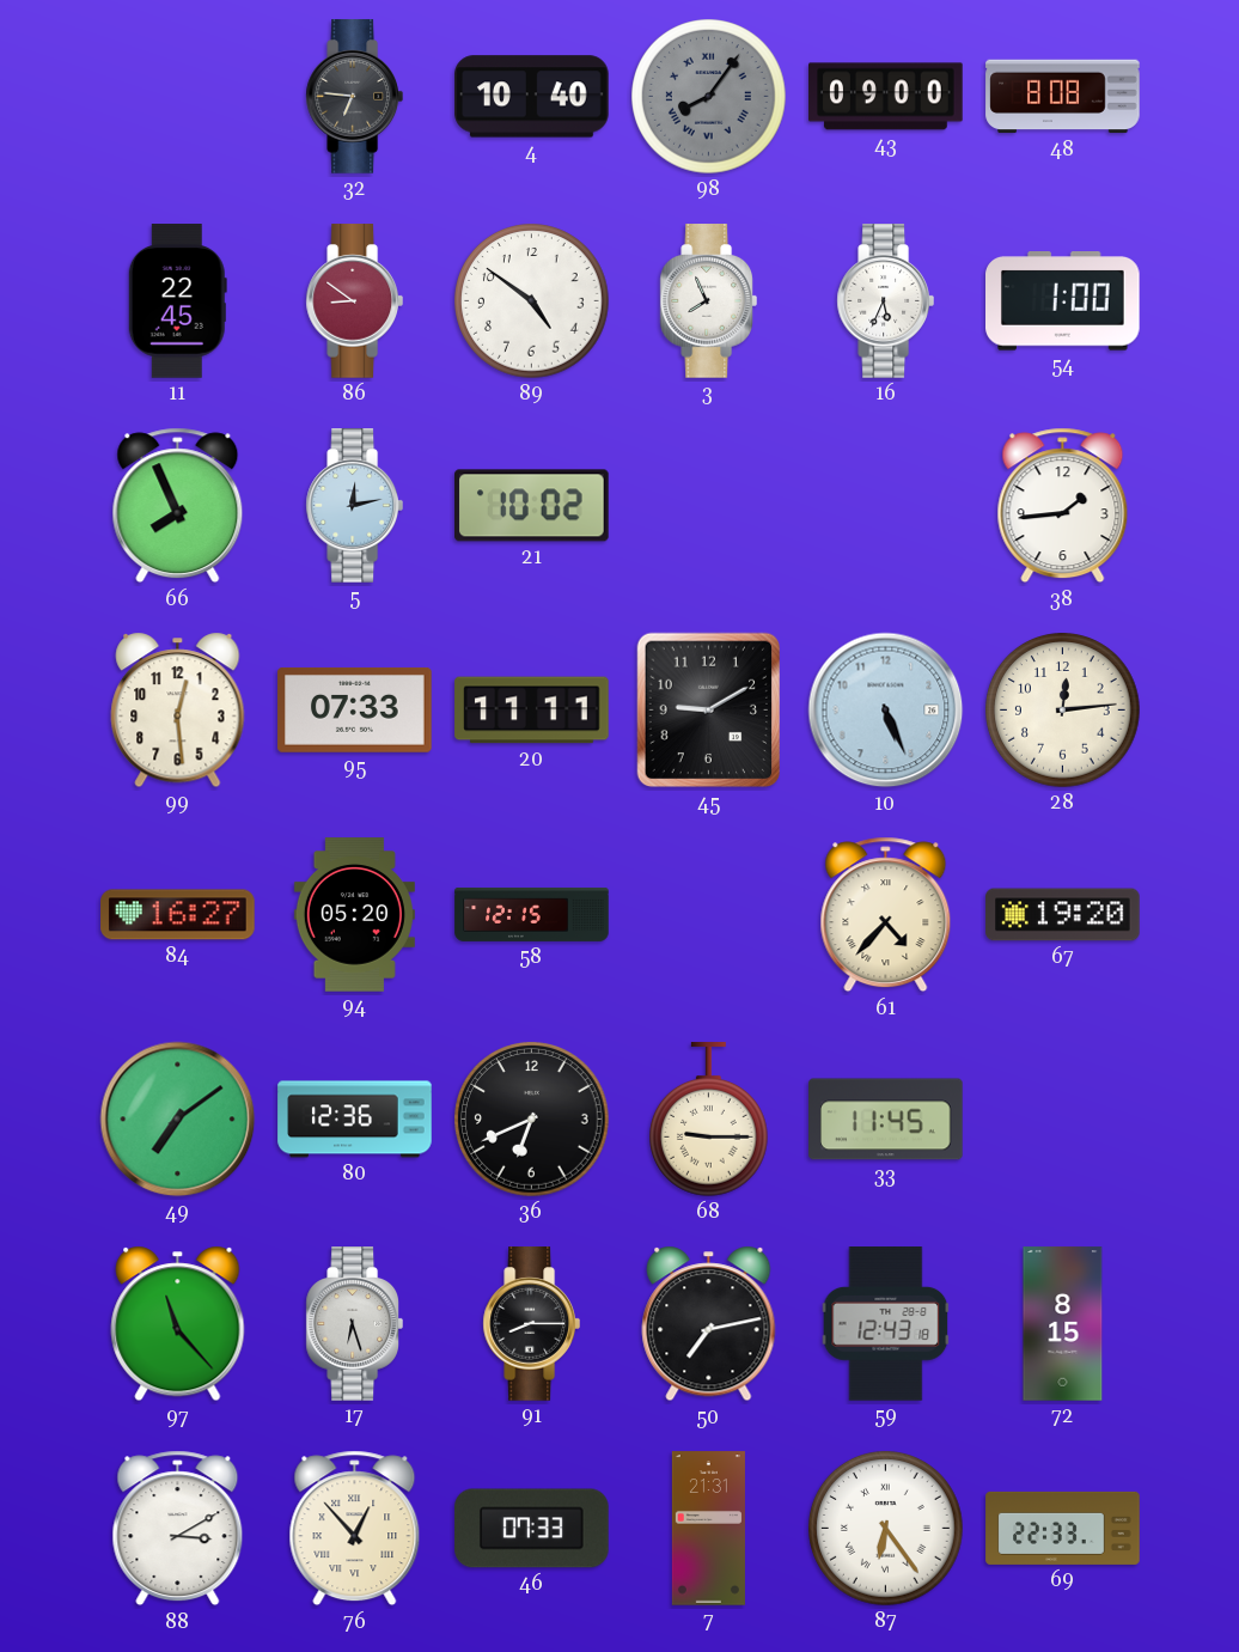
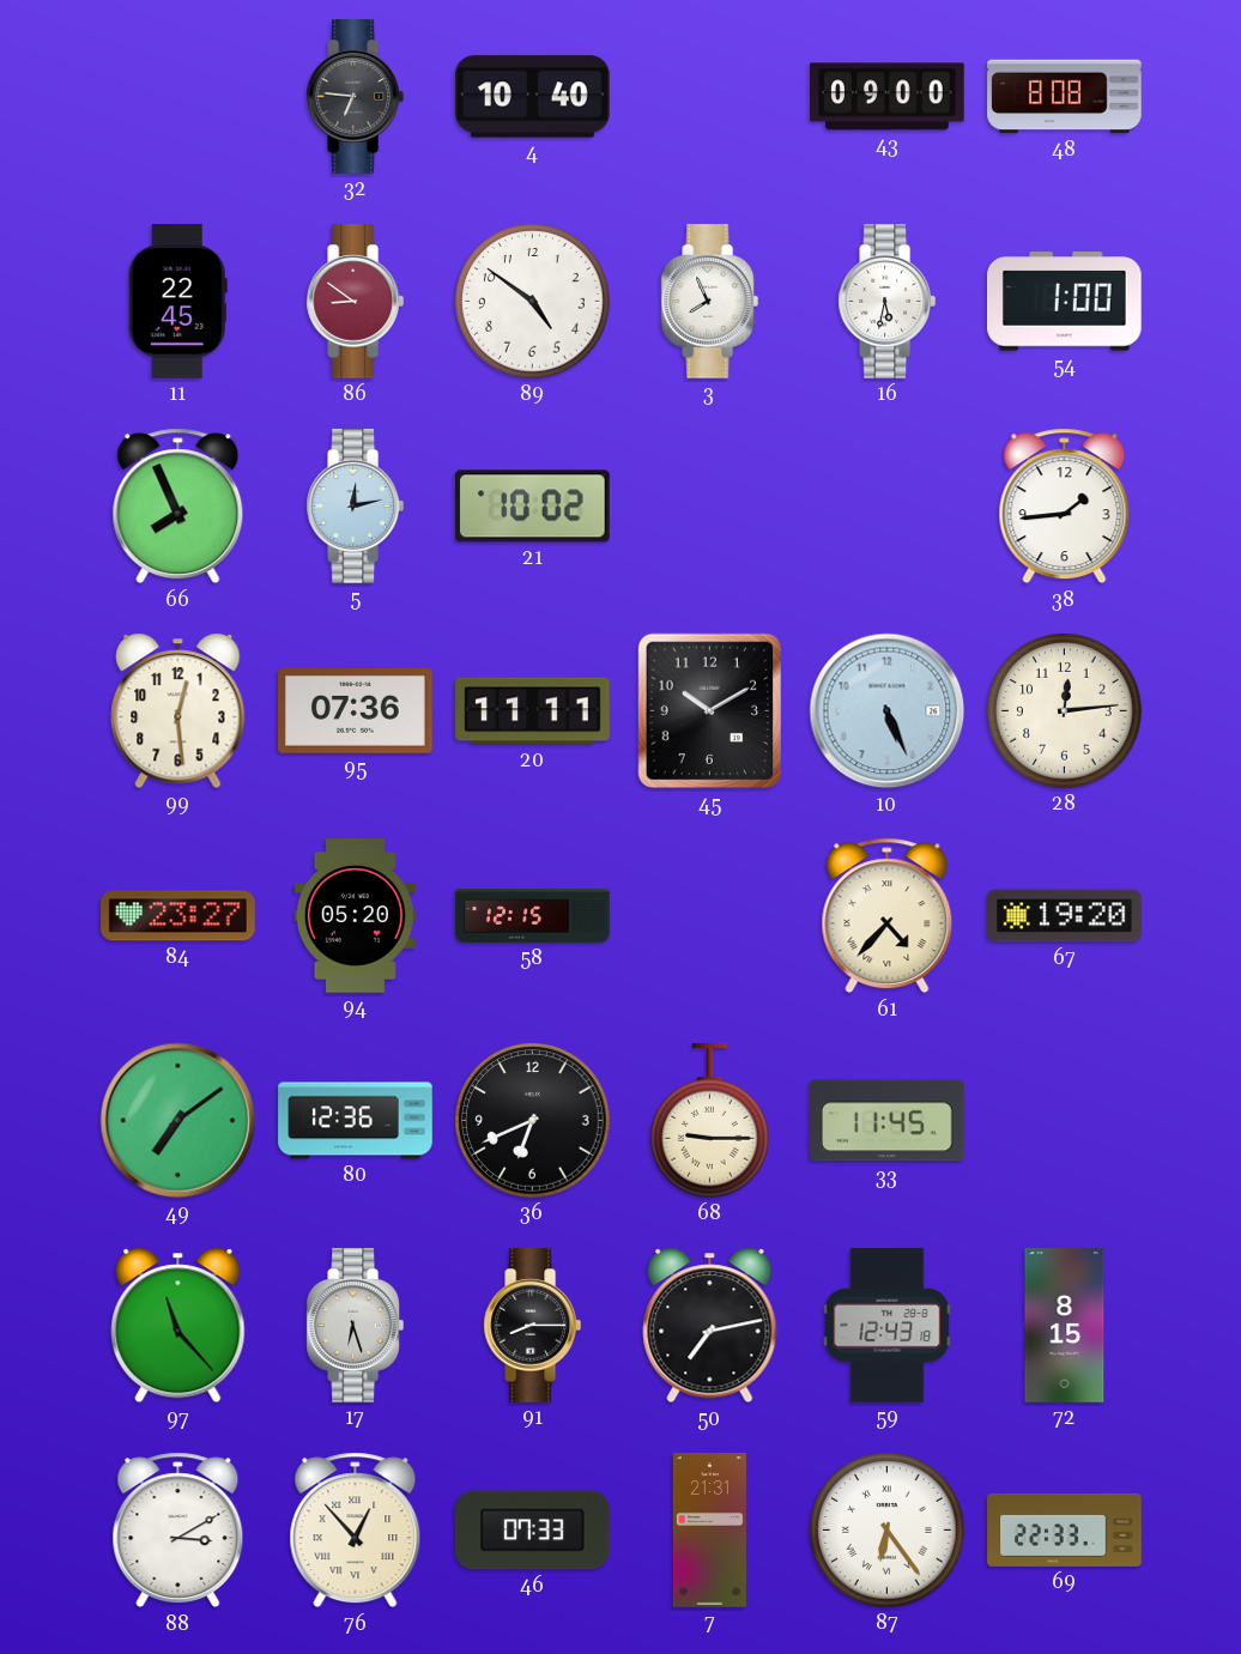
98: 8:06 -> none
16: 5:34 -> 5:32
95: 07:33 -> 07:36
45: 9:10 -> 10:10
84: 16:27 -> 23:27
